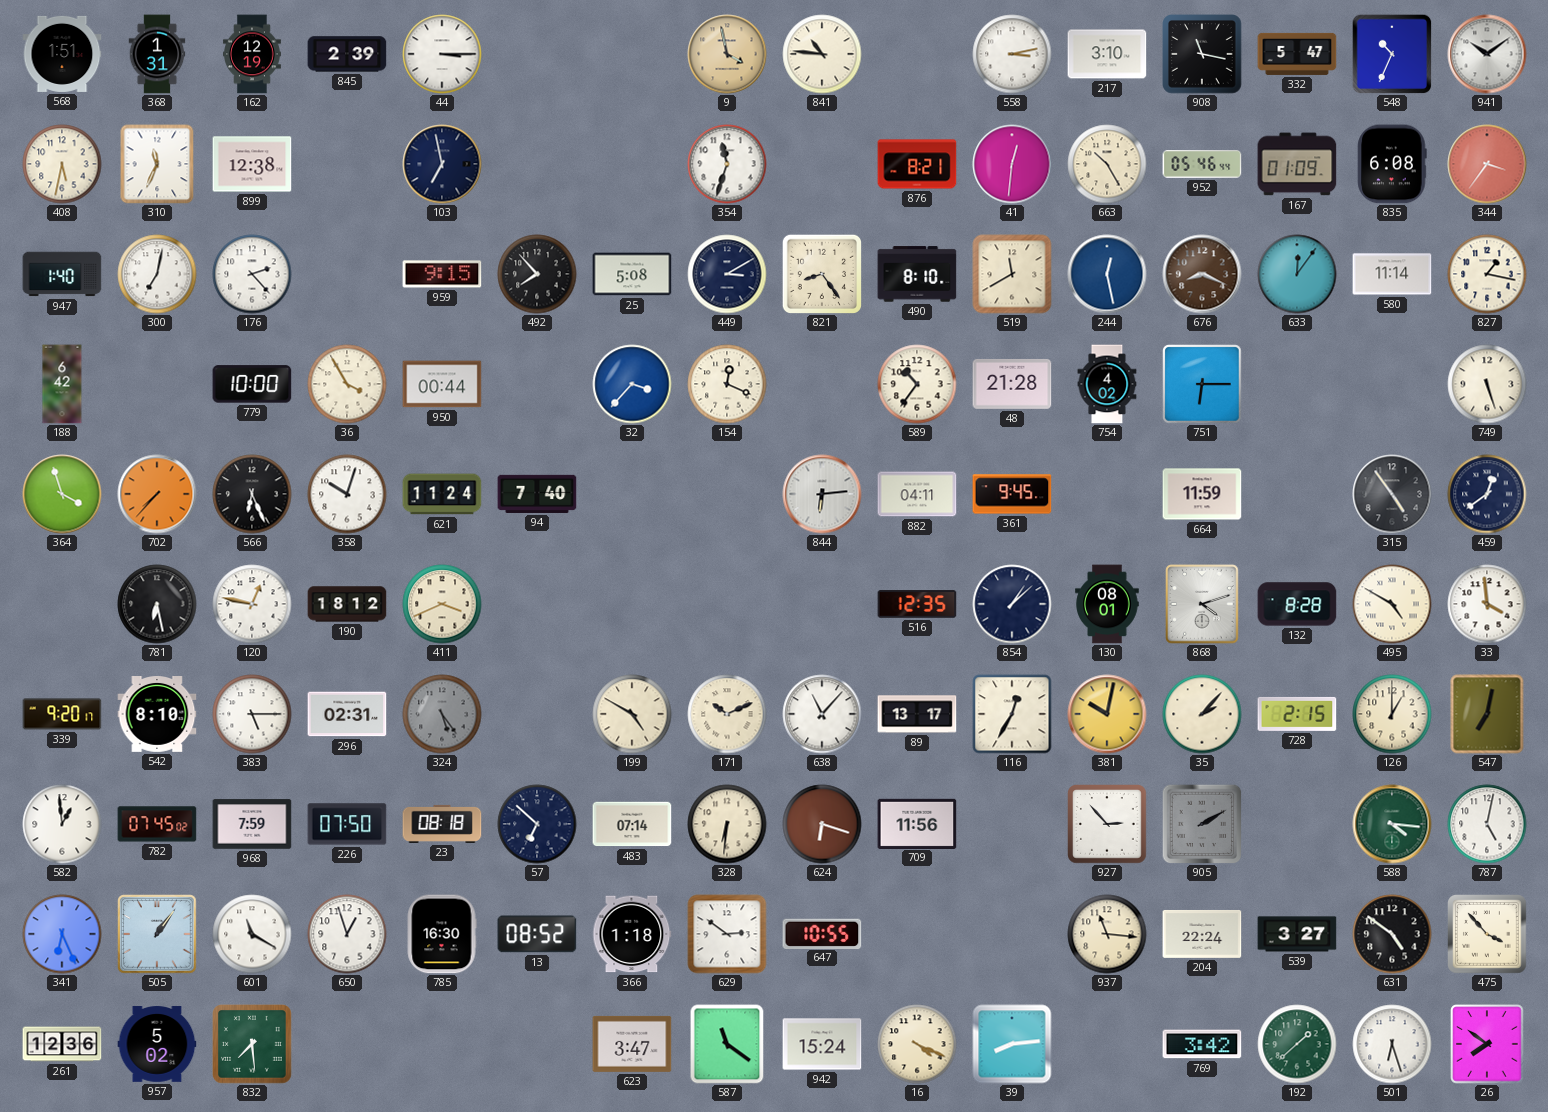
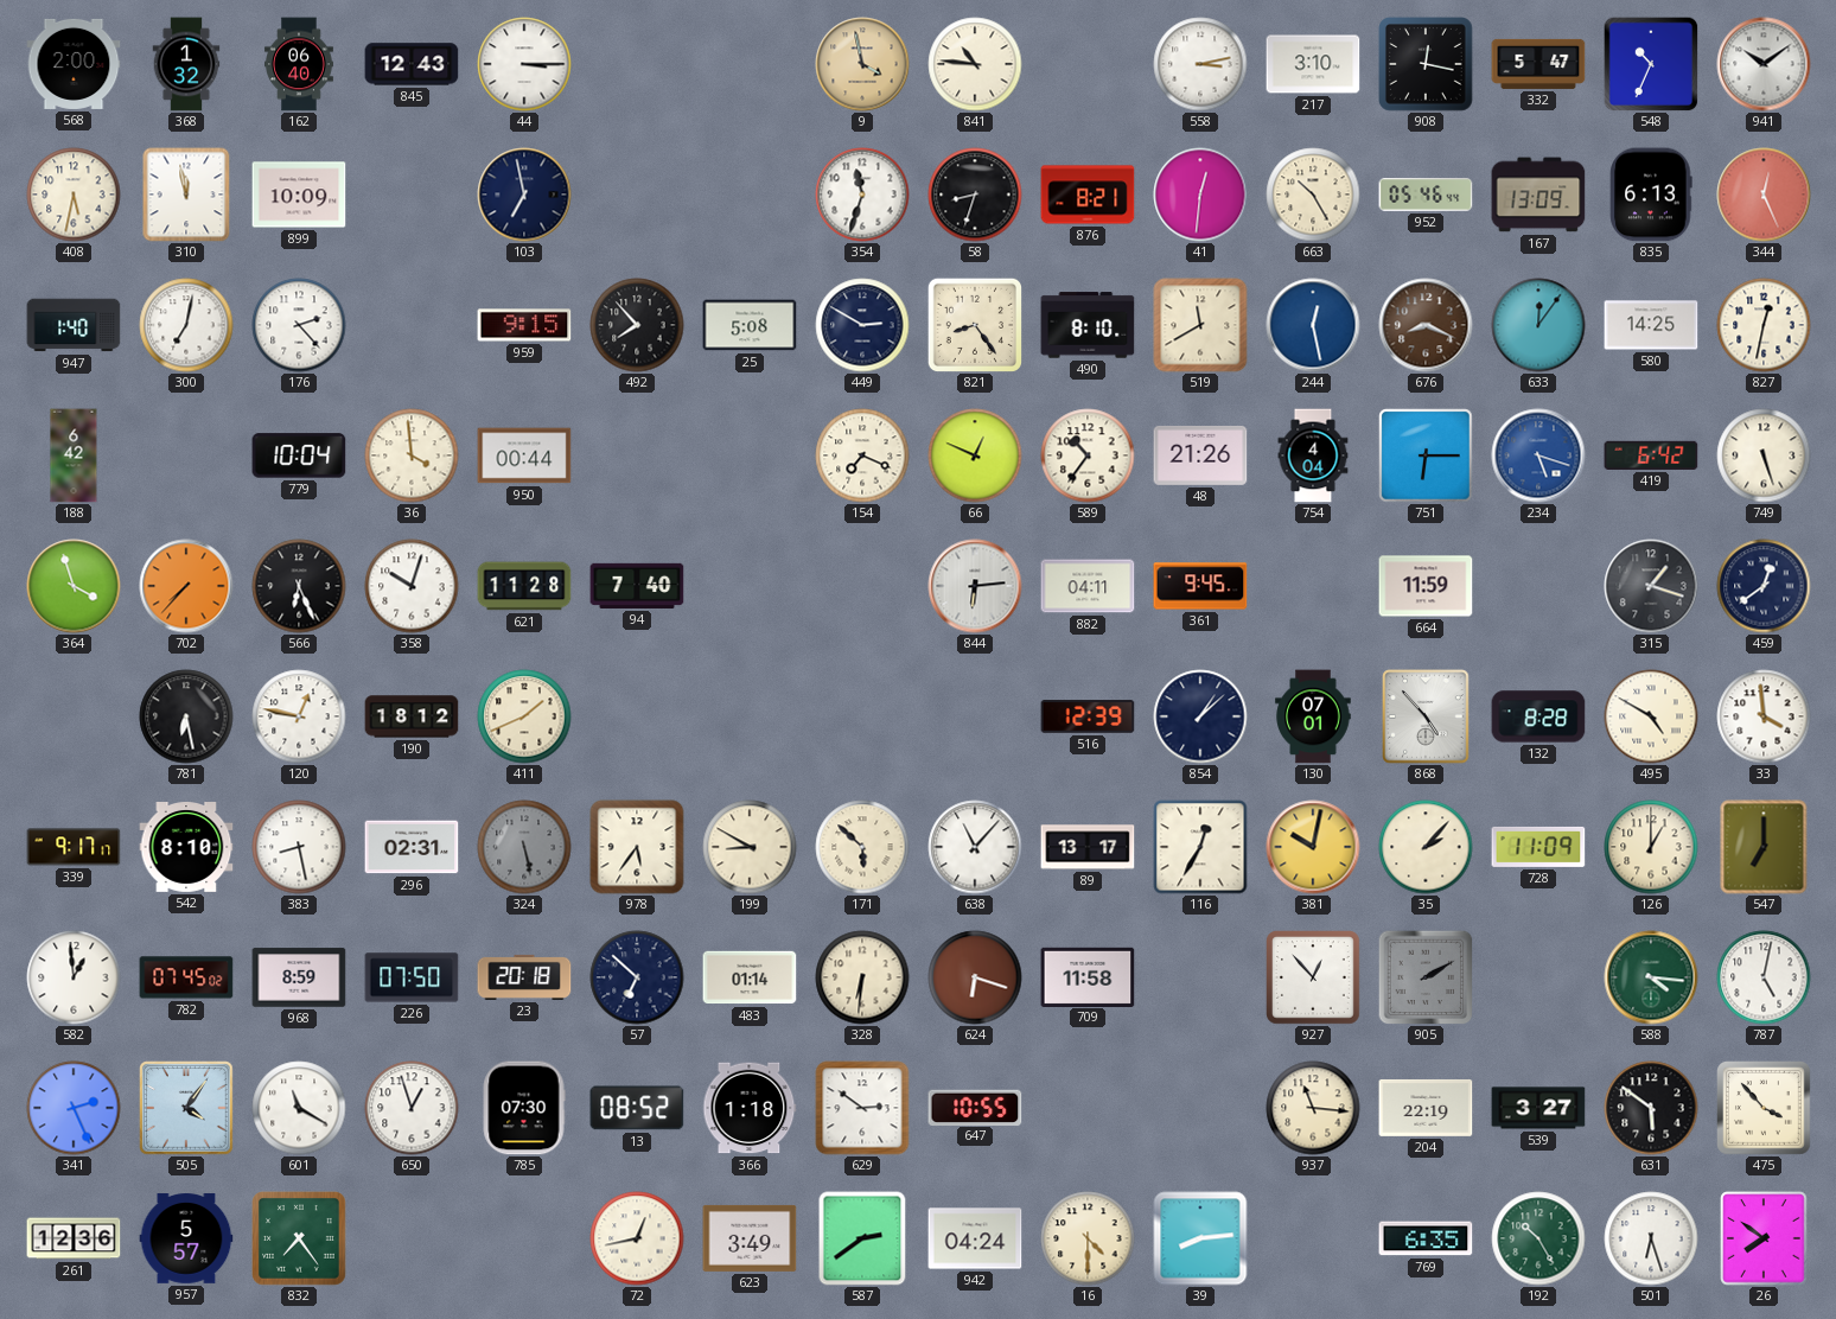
568: 1:51 -> 2:00
368: 1:31 -> 1:32
162: 12:19 -> 06:40
845: 2:39 -> 12:43
908: 11:17 -> 12:17
310: 11:34 -> 11:58
899: 12:38 -> 10:09
58: none -> 8:33
167: 01:09 -> 13:09
835: 6:08 -> 6:13
344: 3:36 -> 12:26
449: 3:10 -> 2:50
580: 11:14 -> 14:25
827: 1:17 -> 12:32
779: 10:00 -> 10:04
36: 3:55 -> 3:59
32: 3:37 -> none
154: 12:19 -> 7:19
66: none -> 12:49
48: 21:28 -> 21:26
754: 4:02 -> 4:04
234: none -> 5:18
419: none -> 6:42
621: 11:24 -> 11:28
315: 4:54 -> 1:18
411: 3:41 -> 1:41
516: 12:35 -> 12:39
130: 08:01 -> 07:01
868: 4:12 -> 4:53
339: 9:20 -> 9:17
383: 5:15 -> 8:28
324: 5:24 -> 5:28
978: none -> 5:36
199: 4:50 -> 8:50
171: 10:11 -> 5:52
728: 2:15 -> 11:09
547: 7:02 -> 7:00
968: 7:59 -> 8:59
23: 08:18 -> 20:18
483: 07:14 -> 01:14
709: 11:56 -> 11:58
927: 2:53 -> 12:53
341: 6:26 -> 2:26
505: 1:06 -> 4:06
785: 16:30 -> 07:30
204: 22:24 -> 22:19
631: 4:51 -> 5:51
957: 5:02 -> 5:57
832: 7:29 -> 7:24
72: none -> 12:43
623: 3:47 -> 3:49
587: 11:21 -> 2:39
942: 15:24 -> 04:24
16: 4:19 -> 4:30
769: 3:42 -> 6:35
192: 1:38 -> 10:25
